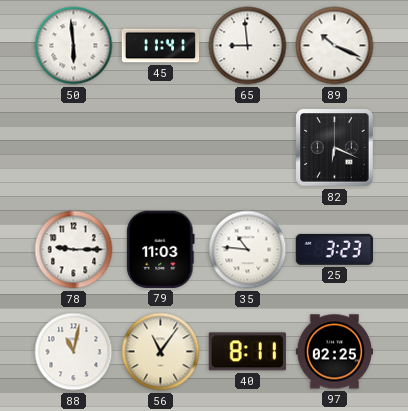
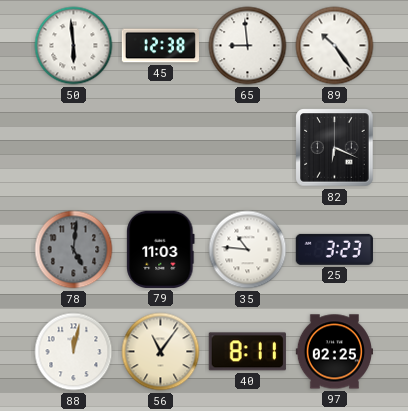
45: 11:41 -> 12:38
89: 10:19 -> 10:24
78: 9:15 -> 5:01
78 dial: white -> grey
88: 11:02 -> 12:02
